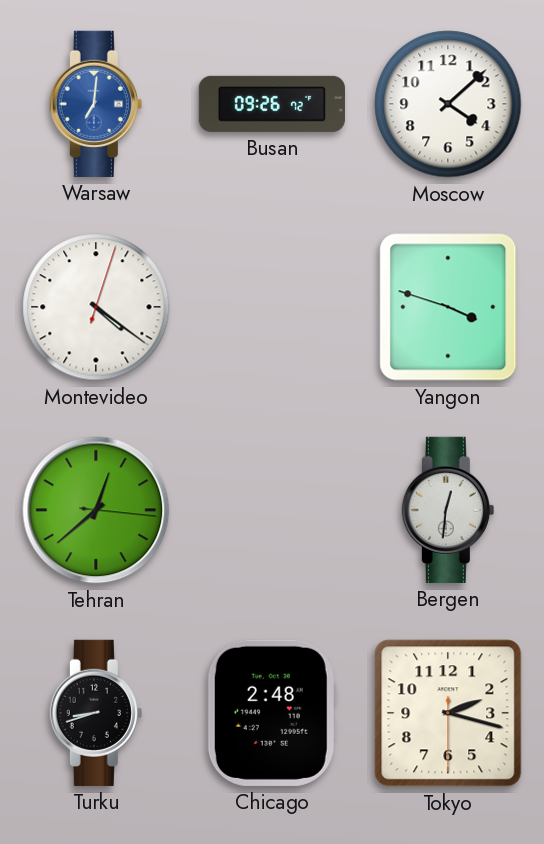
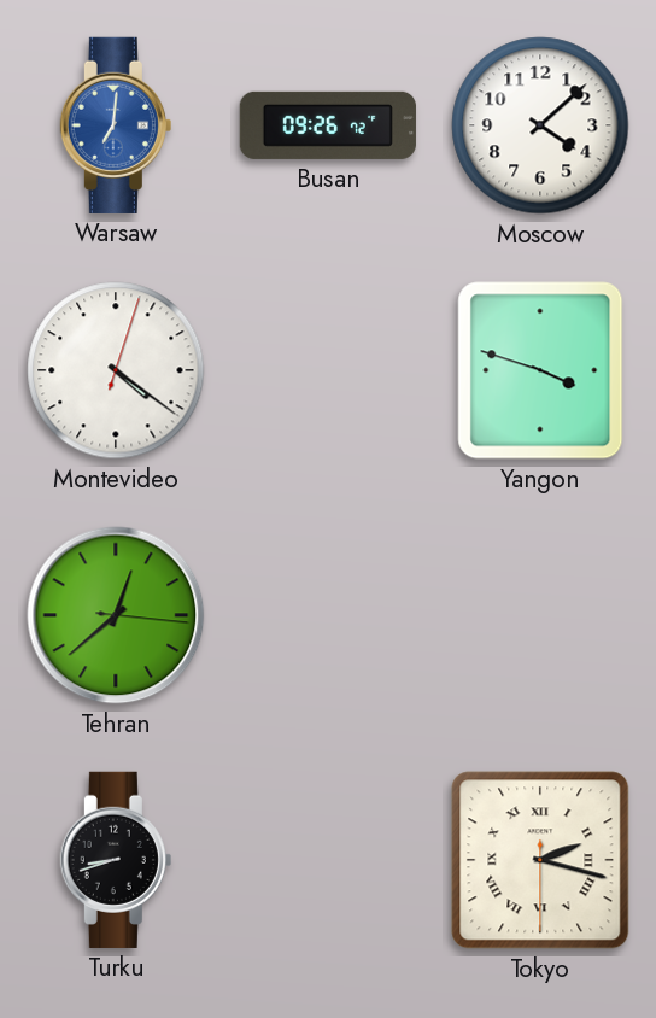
Bergen: 12:31 -> none
Chicago: 2:48 -> none
Tokyo numerals: Arabic -> Roman
